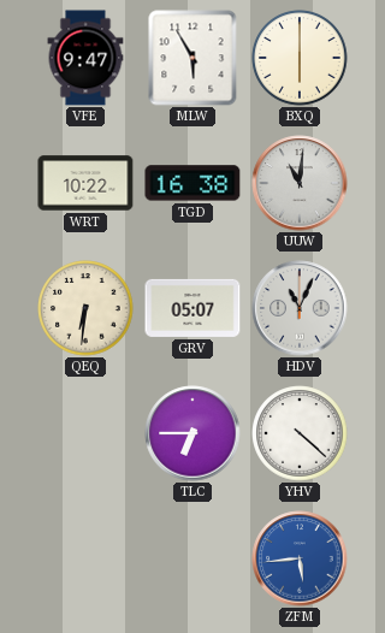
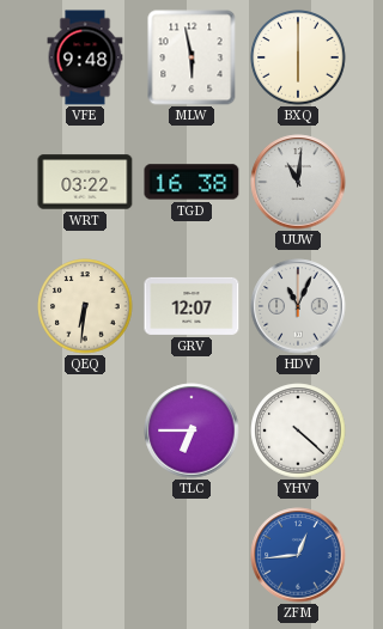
VFE: 9:47 -> 9:48
MLW: 5:55 -> 5:58
WRT: 10:22 -> 03:22
GRV: 05:07 -> 12:07
ZFM: 5:44 -> 12:44
